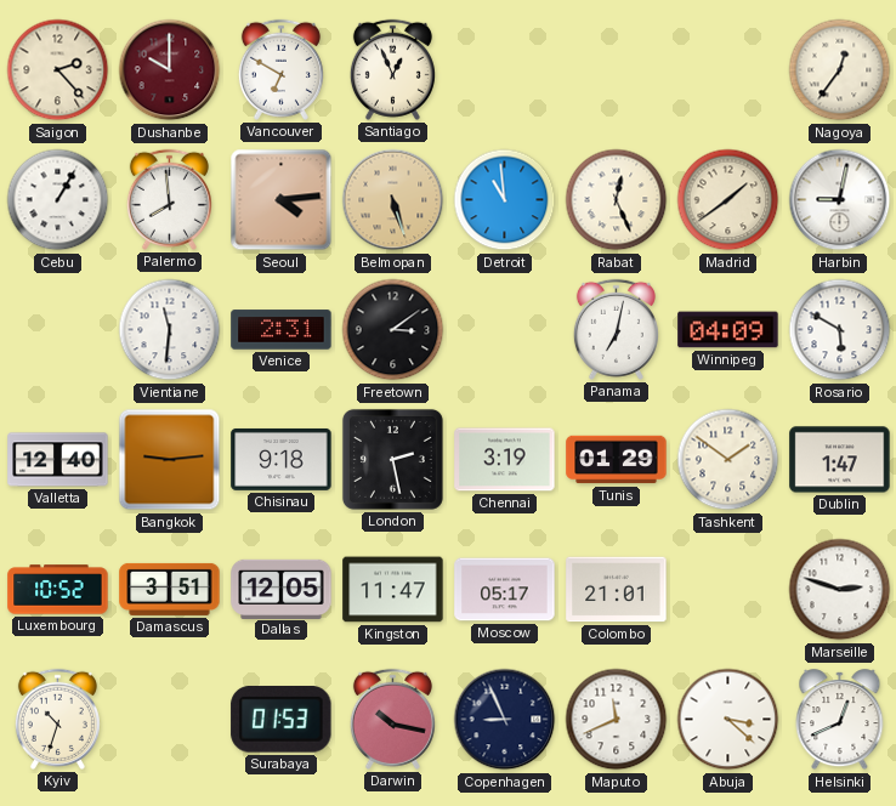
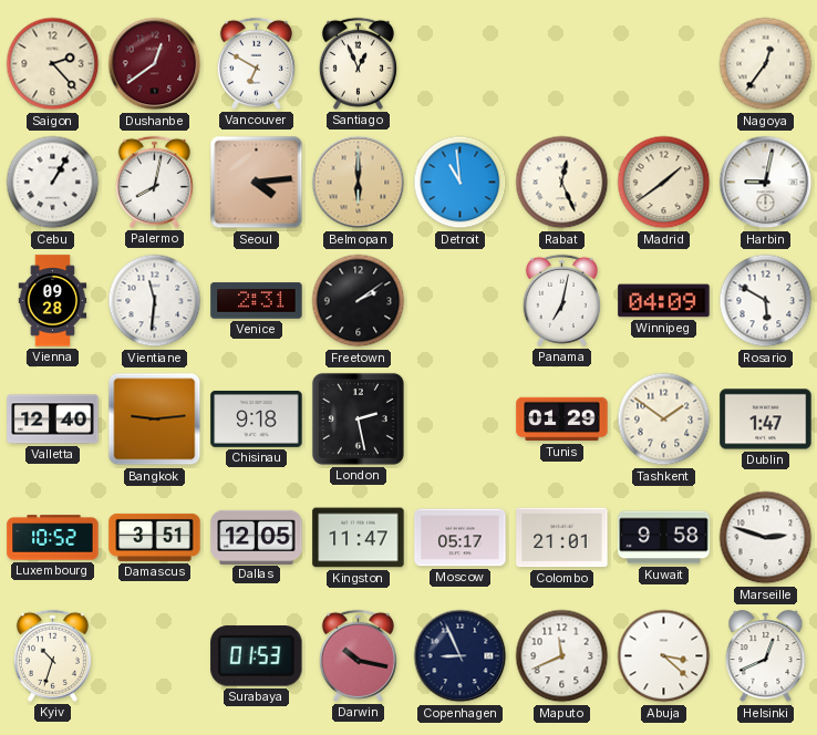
Dushanbe: 10:00 -> 12:39
Palermo: 7:59 -> 8:02
Belmopan: 5:27 -> 6:00
Vienna: none -> 09:28
Freetown: 3:09 -> 2:09
Chennai: 3:19 -> none
Kuwait: none -> 9:58
